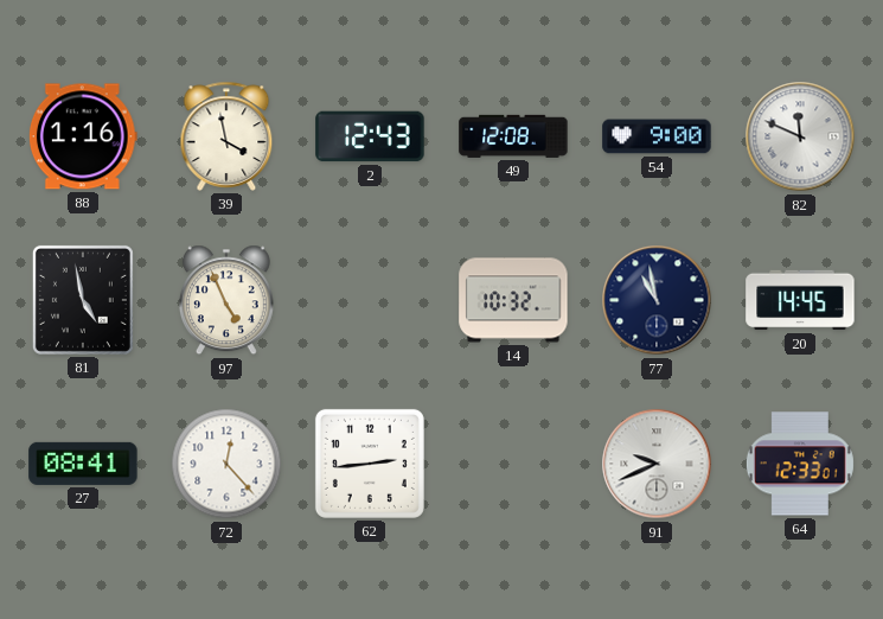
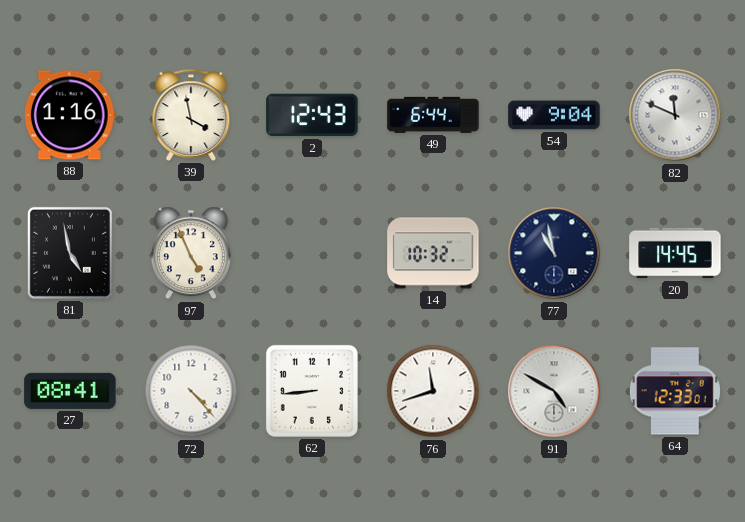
49: 12:08 -> 6:44
54: 9:00 -> 9:04
72: 12:23 -> 4:23
62: 2:44 -> 8:44
76: none -> 11:42
91: 9:41 -> 4:50
